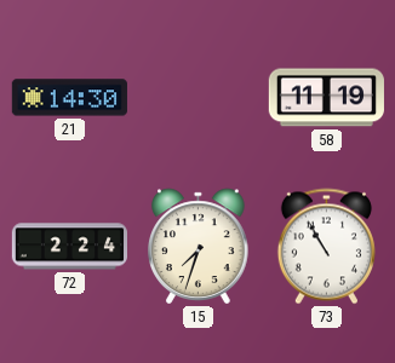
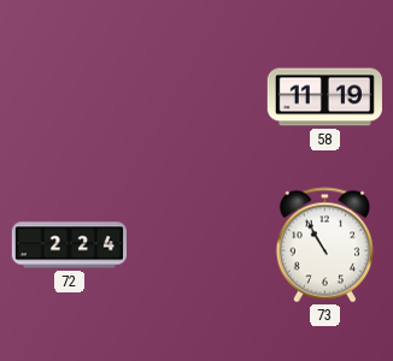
21: 14:30 -> none
15: 7:33 -> none
